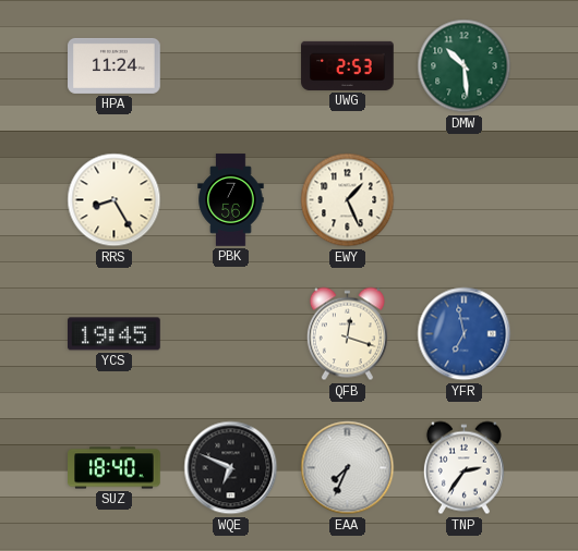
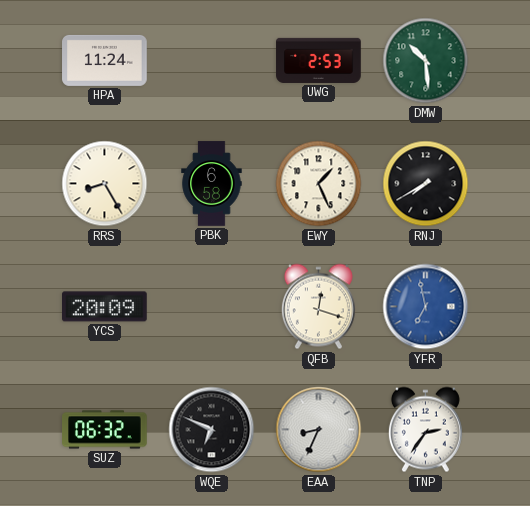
PBK: 7:56 -> 6:58
RNJ: none -> 7:40
YCS: 19:45 -> 20:09
SUZ: 18:40 -> 06:32
EAA: 7:34 -> 8:34
